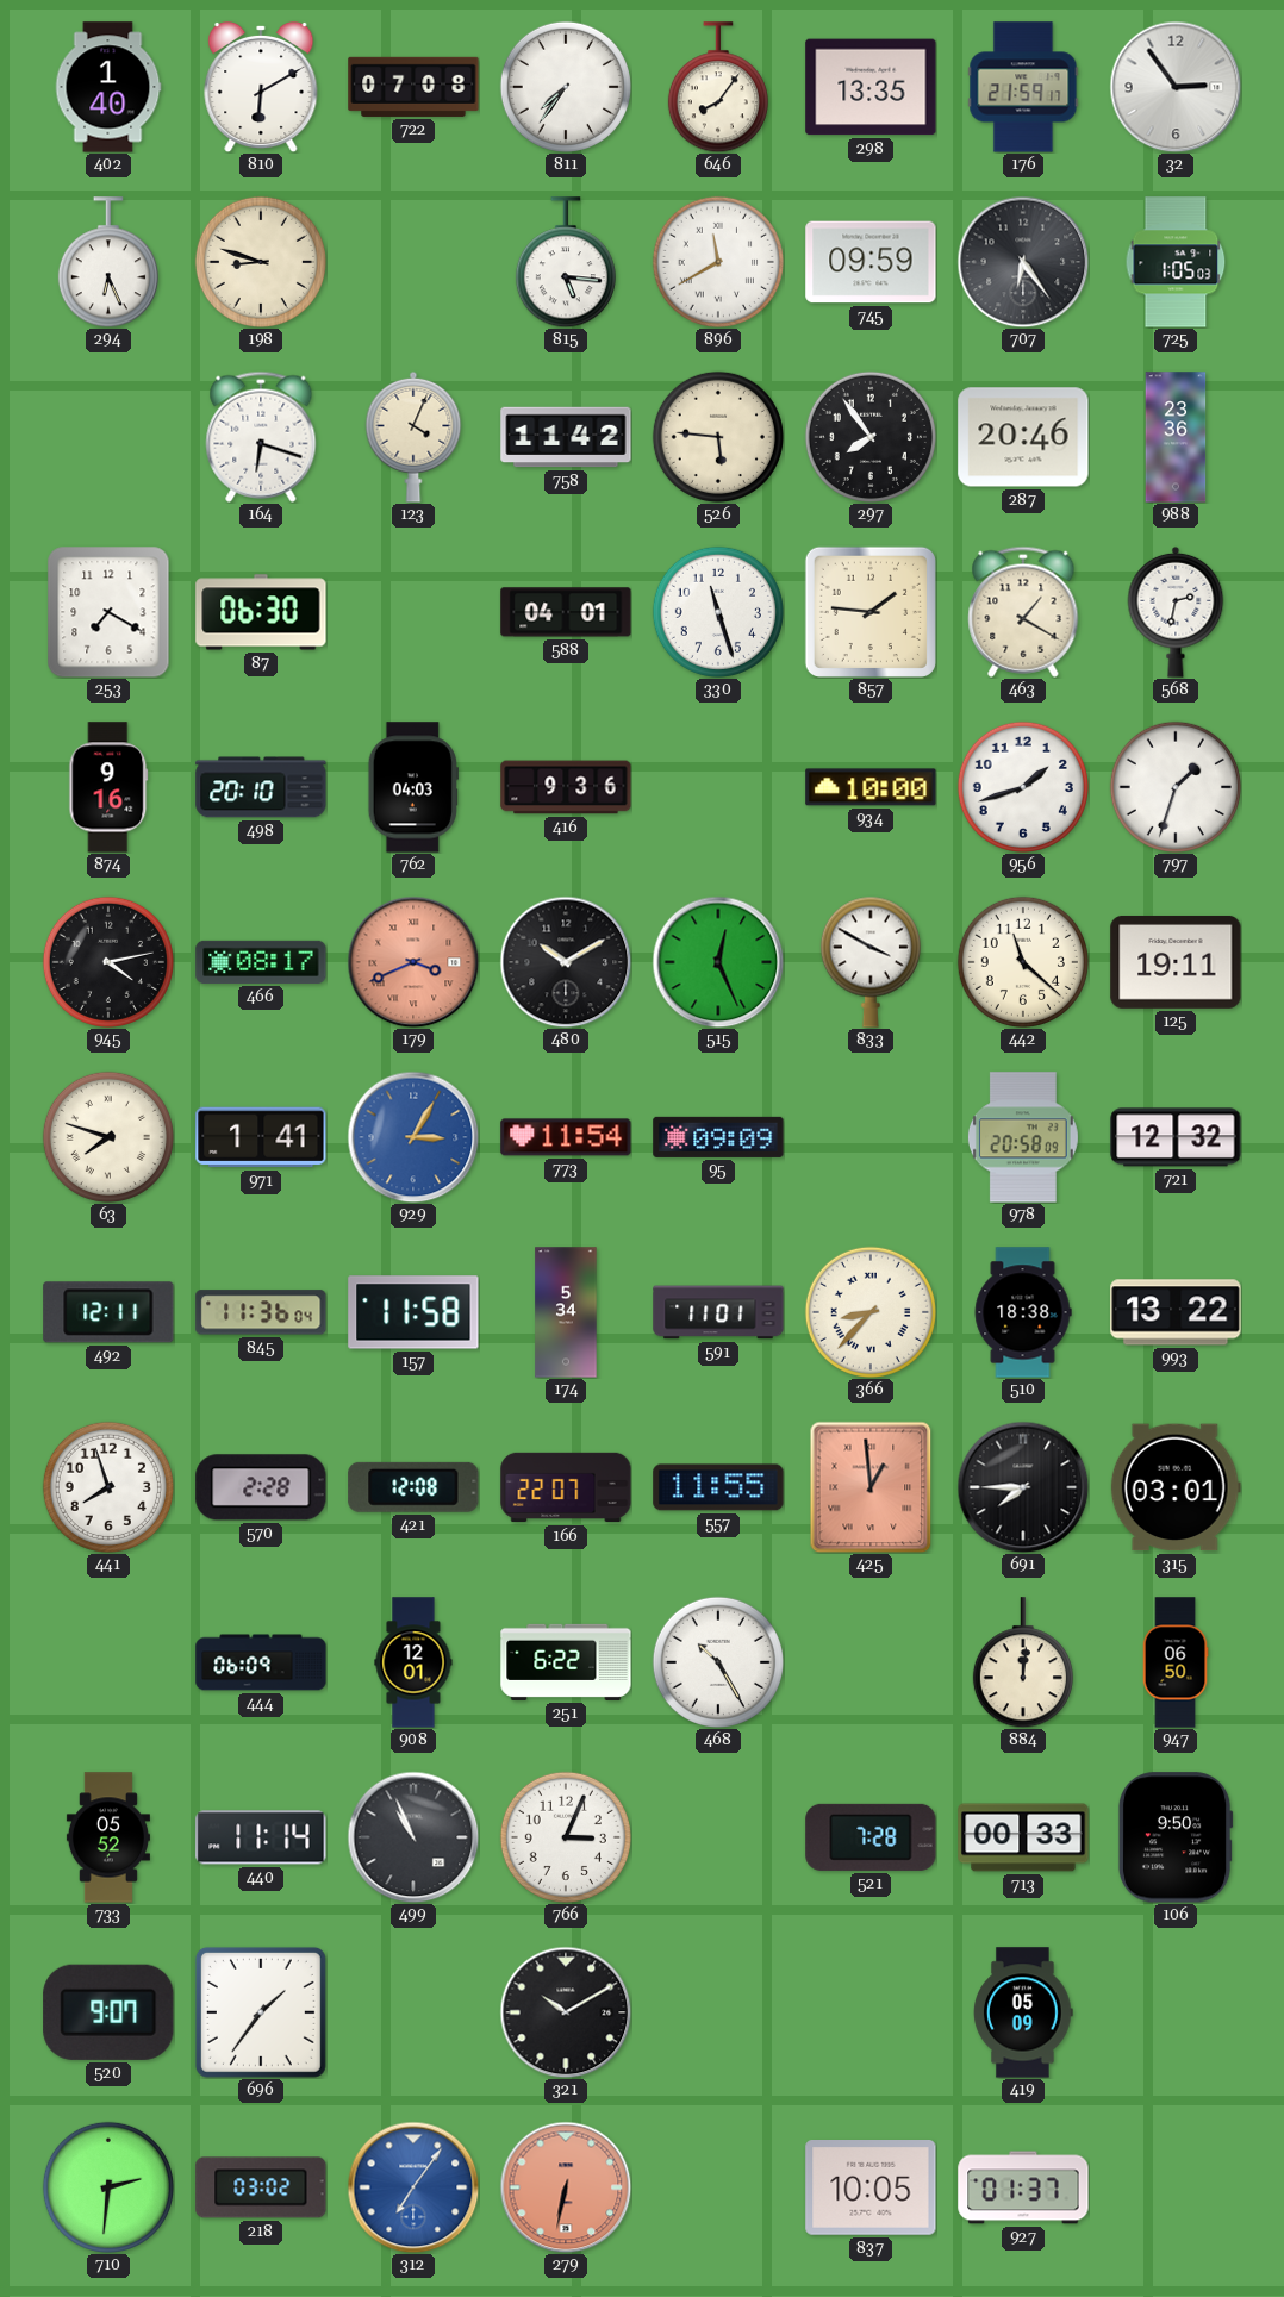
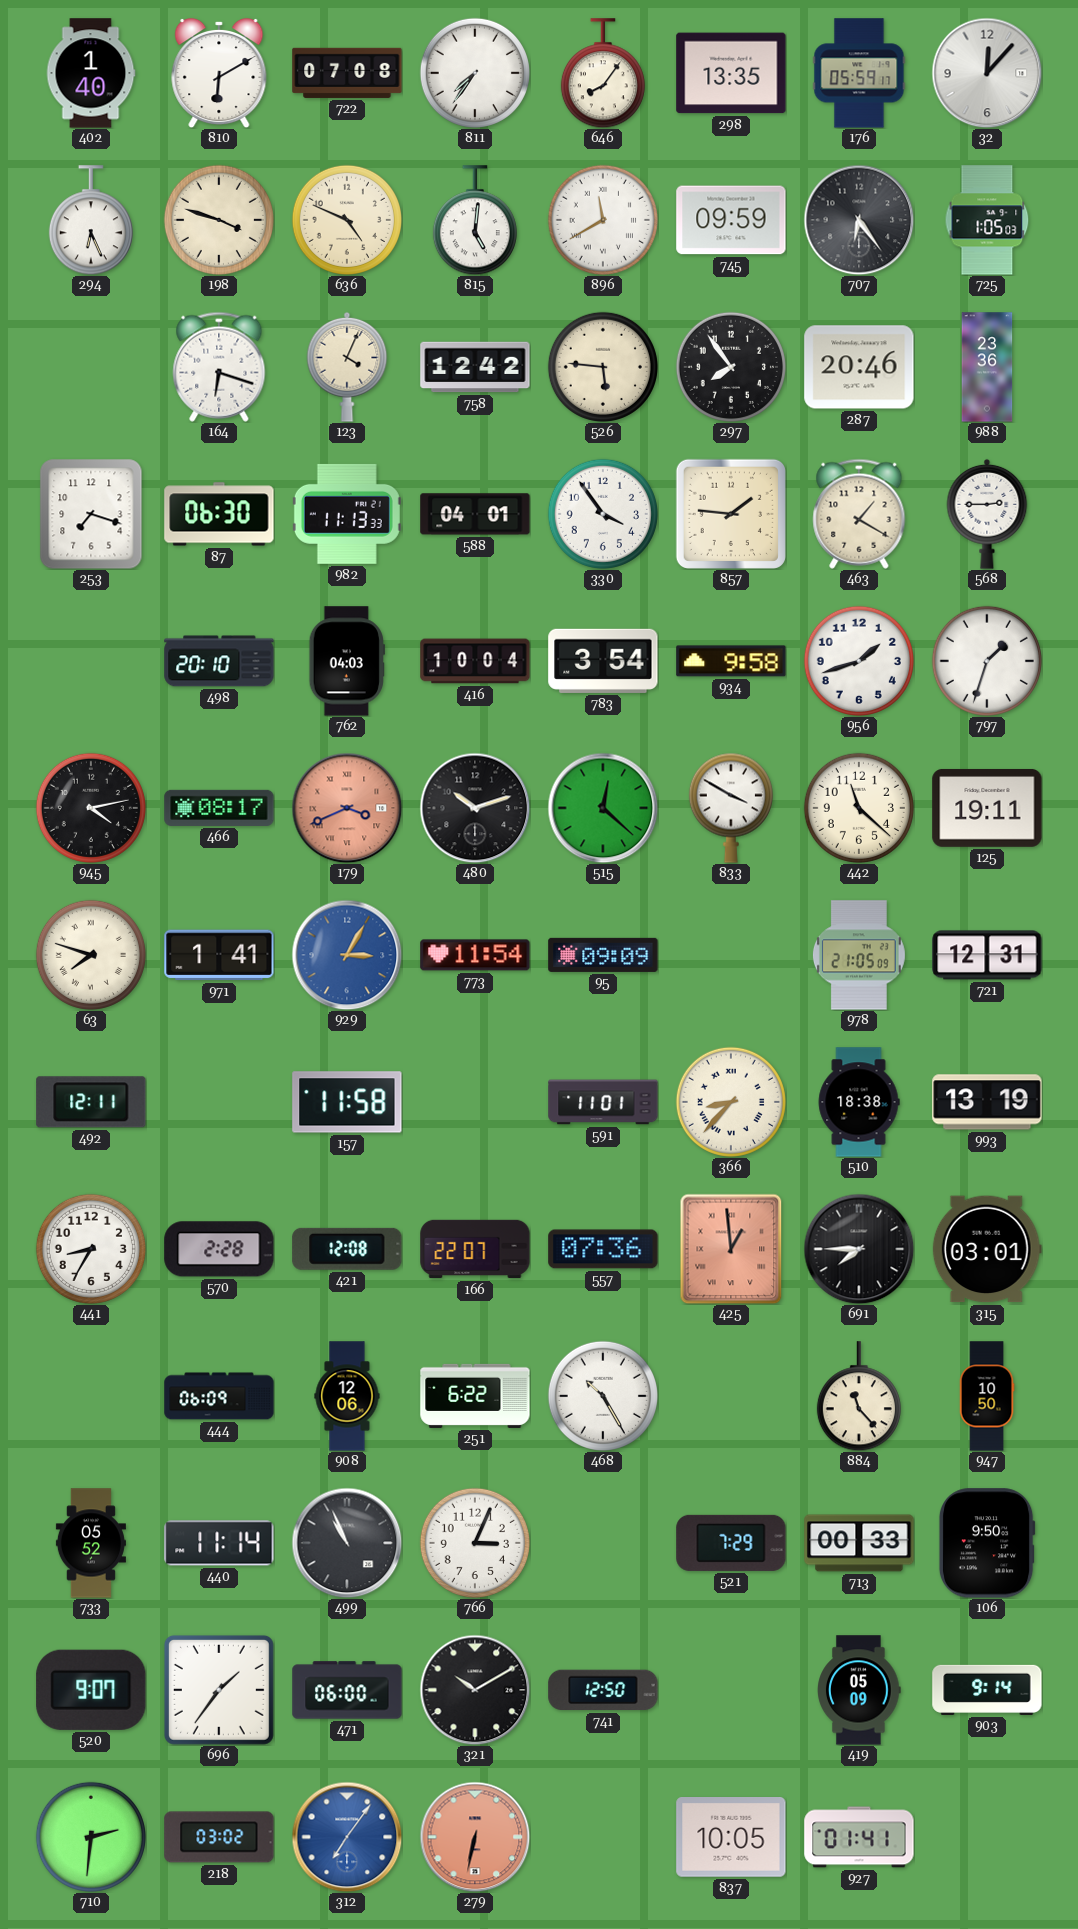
176: 21:59 -> 05:59
32: 2:54 -> 12:07
198: 8:48 -> 3:48
636: none -> 4:49
815: 5:16 -> 5:01
758: 11:42 -> 12:42
253: 7:20 -> 7:18
982: none -> 11:13
330: 11:27 -> 3:54
568: 2:32 -> 2:45
874: 9:16 -> none
416: 9:36 -> 10:04
783: none -> 3:54
934: 10:00 -> 9:58
480: 10:10 -> 10:12
515: 12:26 -> 12:22
978: 20:58 -> 21:05
721: 12:32 -> 12:31
845: 11:36 -> none
174: 5:34 -> none
993: 13:22 -> 13:19
441: 7:57 -> 8:35
557: 11:55 -> 07:36
908: 12:01 -> 12:06
884: 12:01 -> 11:23
947: 06:50 -> 10:50
521: 7:28 -> 7:29
471: none -> 06:00
741: none -> 12:50
903: none -> 9:14
927: 01:37 -> 01:41
